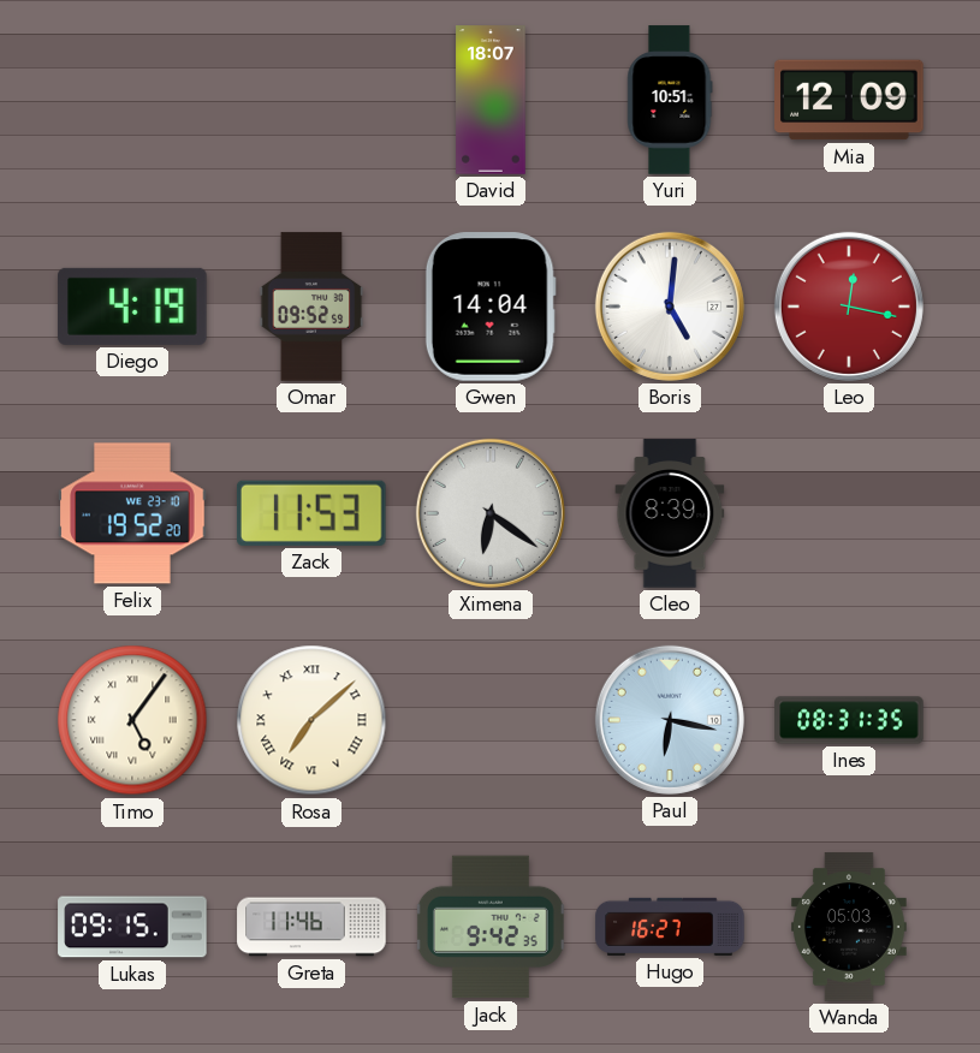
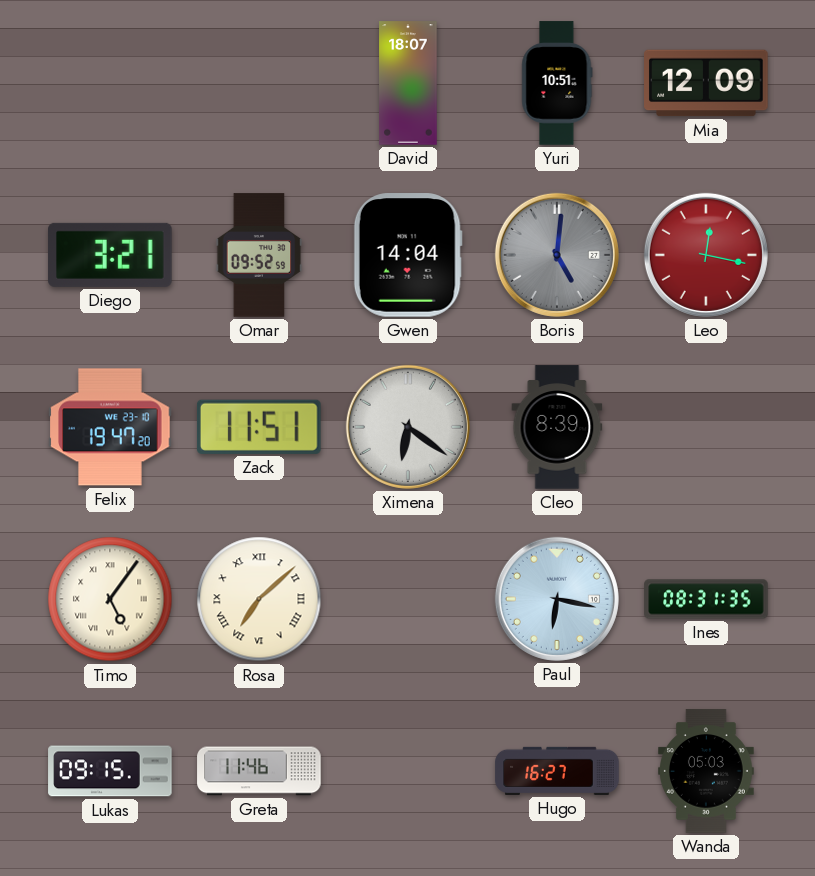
Diego: 4:19 -> 3:21
Boris dial: white -> grey
Felix: 19:52 -> 19:47
Zack: 11:53 -> 11:51
Jack: 9:42 -> none
